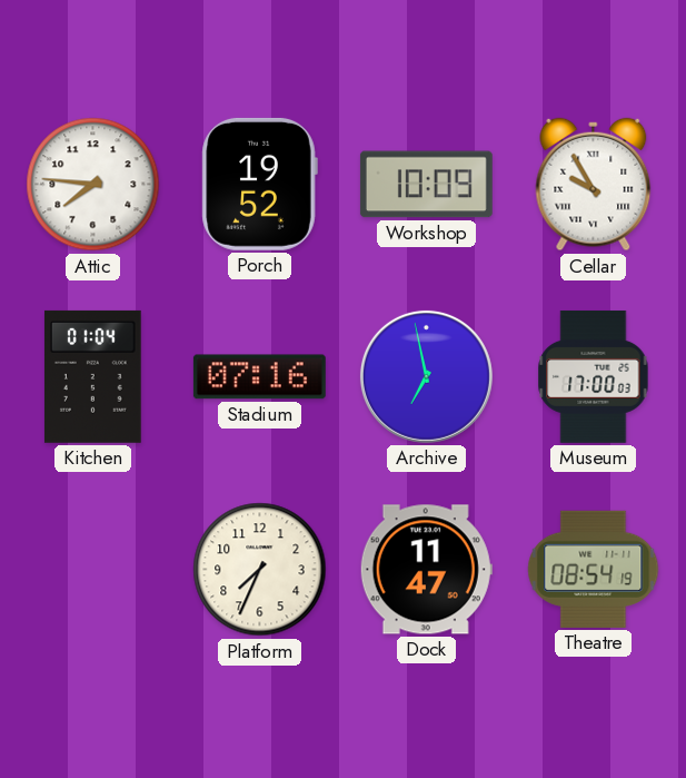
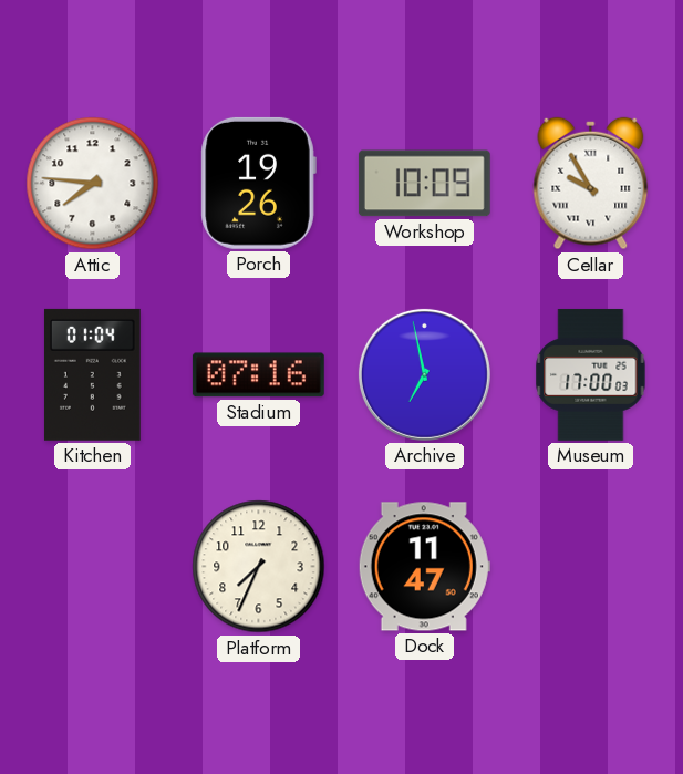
Porch: 19:52 -> 19:26
Theatre: 08:54 -> none
